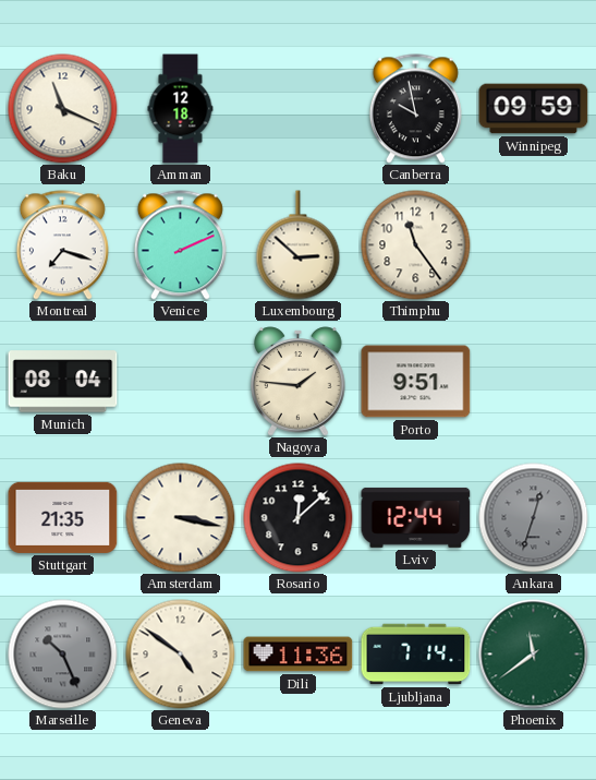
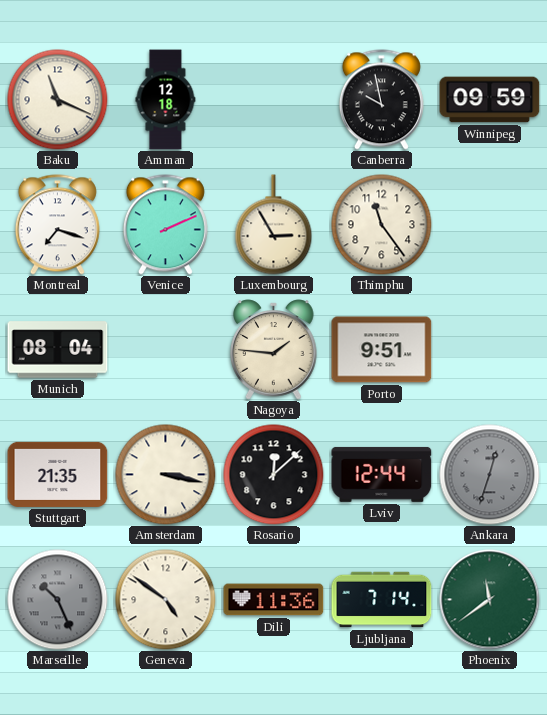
Luxembourg: 2:52 -> 2:55
